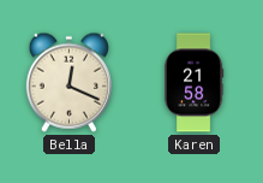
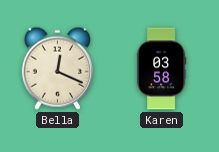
Karen: 21:58 -> 03:58
